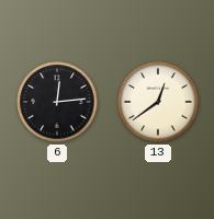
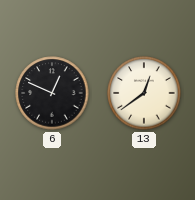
6: 12:14 -> 12:49
